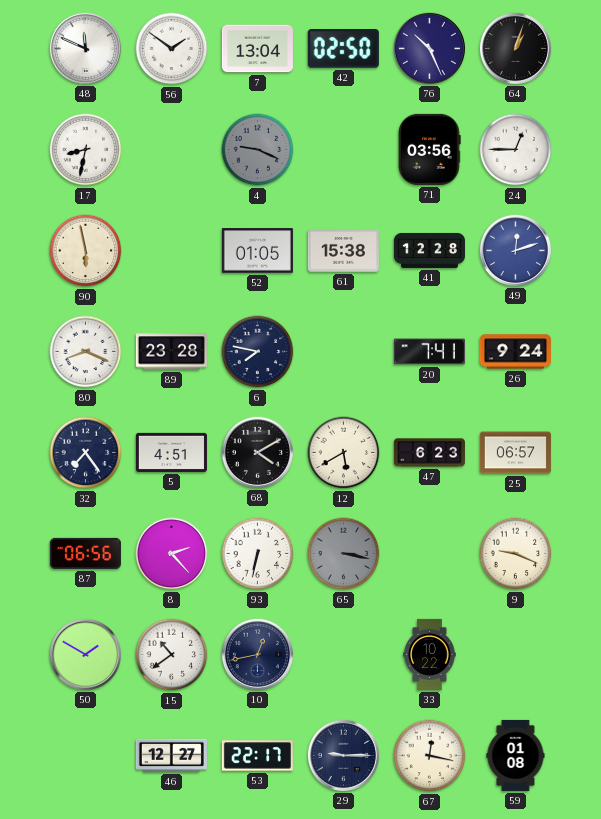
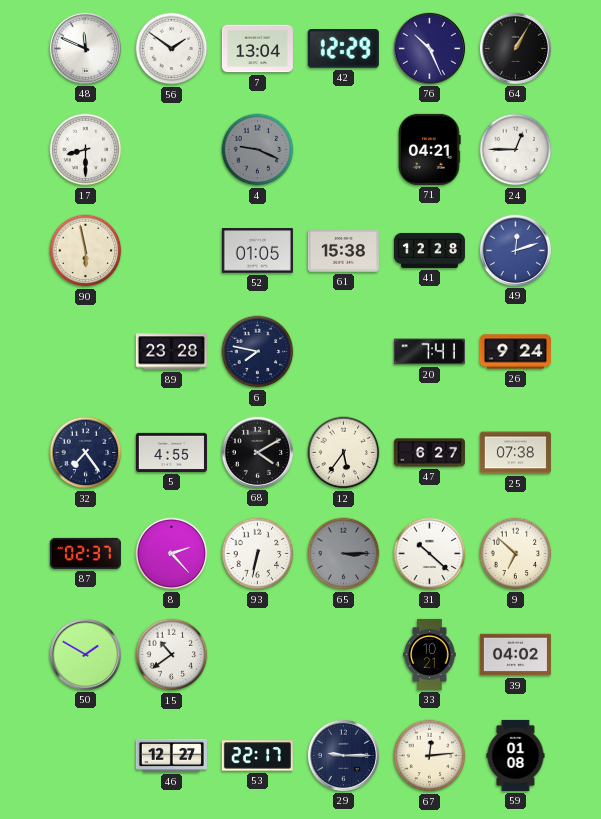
42: 02:50 -> 12:29
64: 1:03 -> 1:05
17: 8:32 -> 8:30
71: 03:56 -> 04:21
80: 8:19 -> none
5: 4:51 -> 4:55
12: 5:40 -> 5:36
47: 6:23 -> 6:27
25: 06:57 -> 07:38
87: 06:56 -> 02:37
65: 3:17 -> 3:15
31: none -> 10:22
9: 9:19 -> 6:52
10: 12:43 -> none
33: 10:22 -> 10:21
39: none -> 04:02
67: 12:17 -> 12:14
